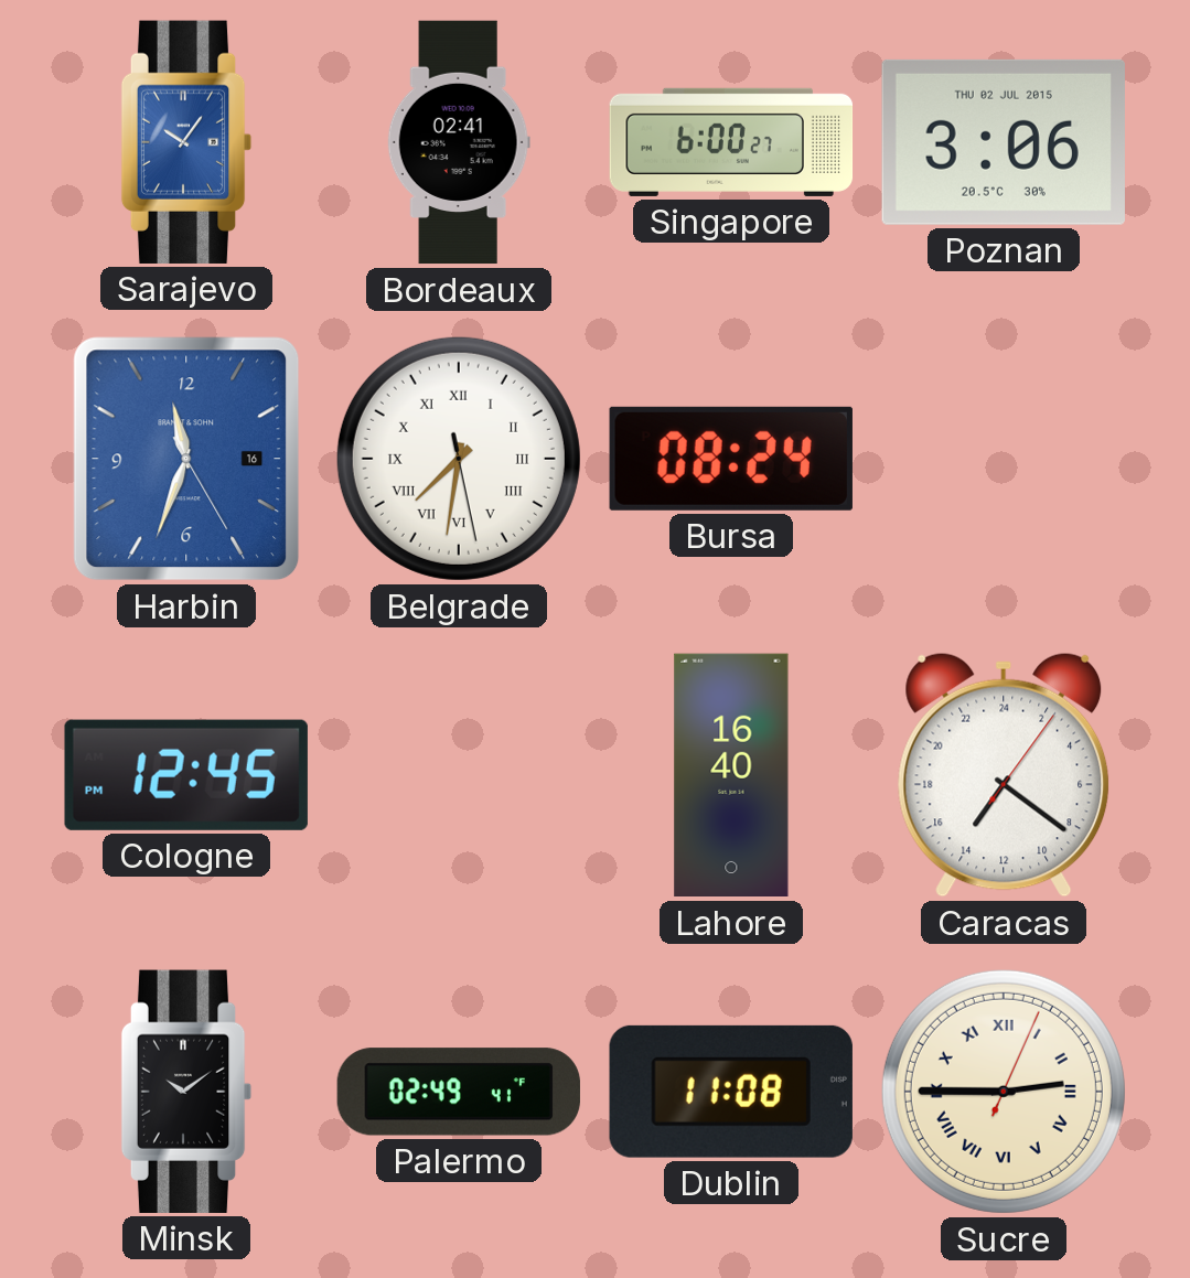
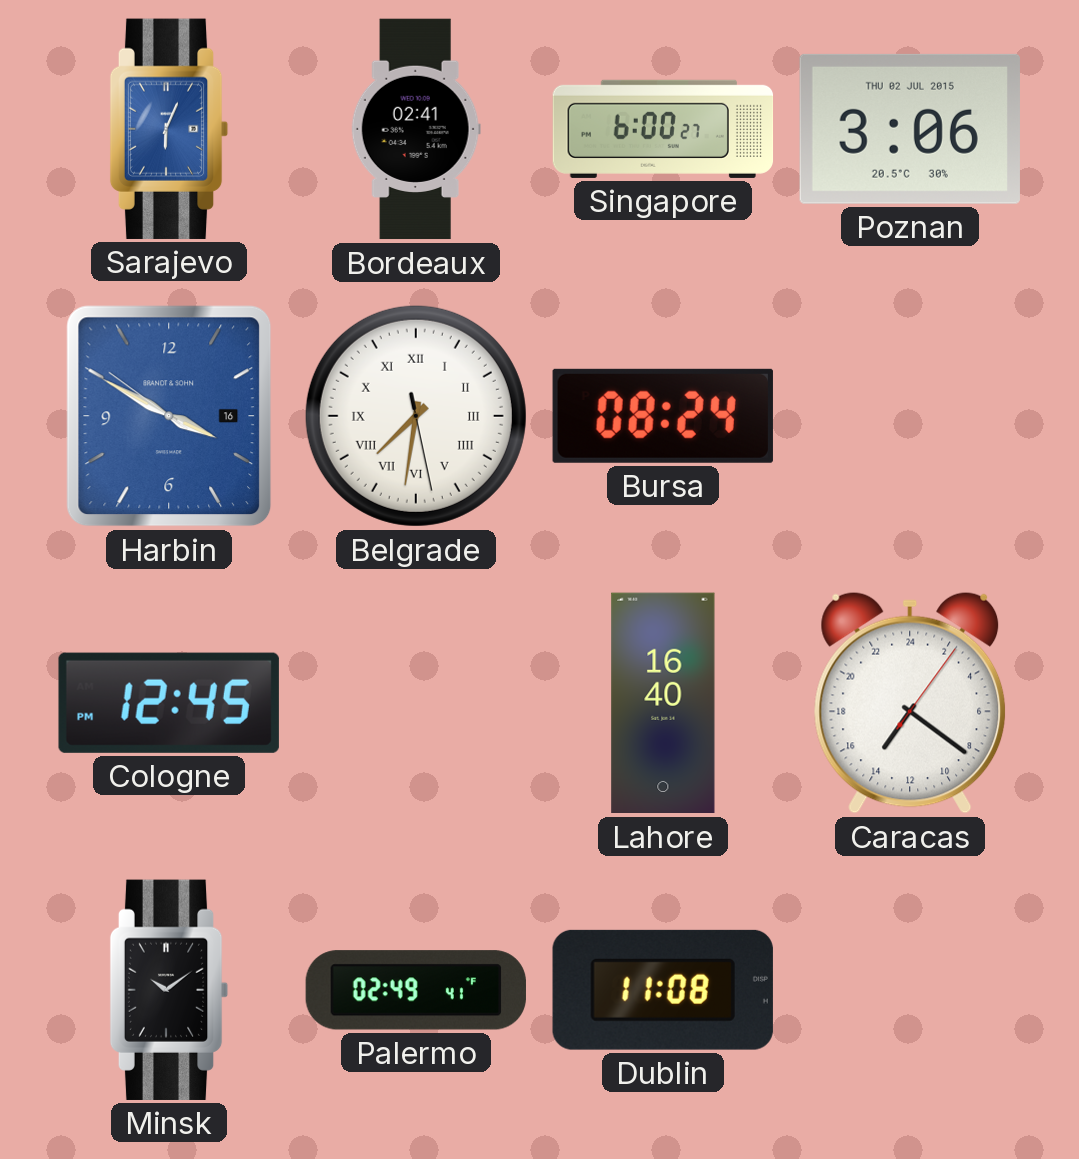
Sarajevo: 10:06 -> 6:04
Harbin: 11:33 -> 3:49
Sucre: 2:45 -> none
